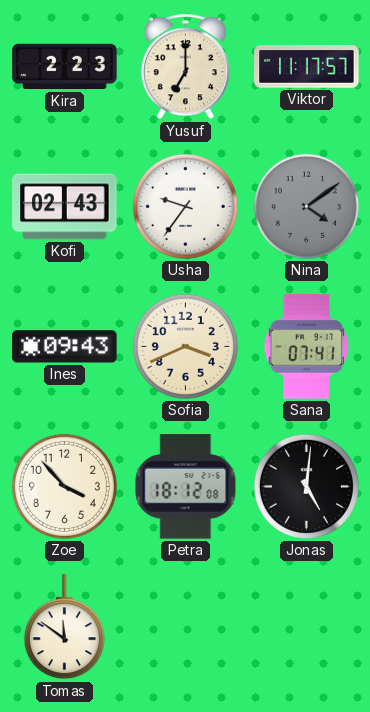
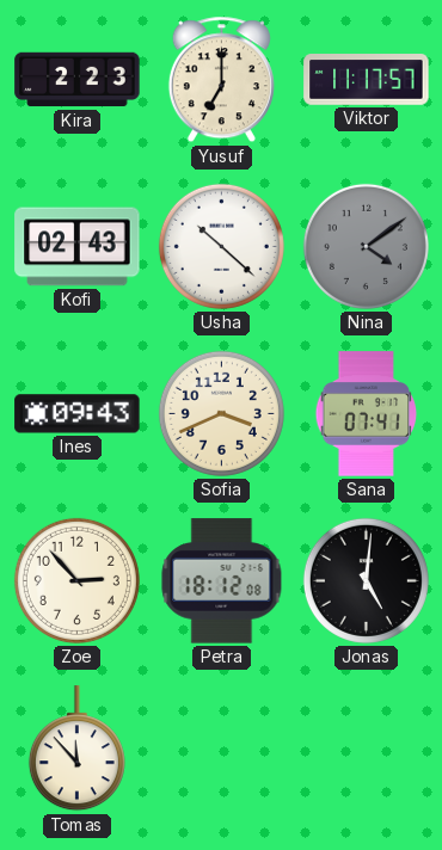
Usha: 9:36 -> 10:22
Zoe: 3:53 -> 2:53
Tomas: 11:51 -> 11:53
